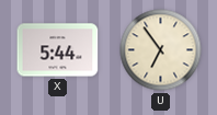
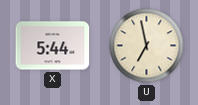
U: 6:54 -> 6:58
